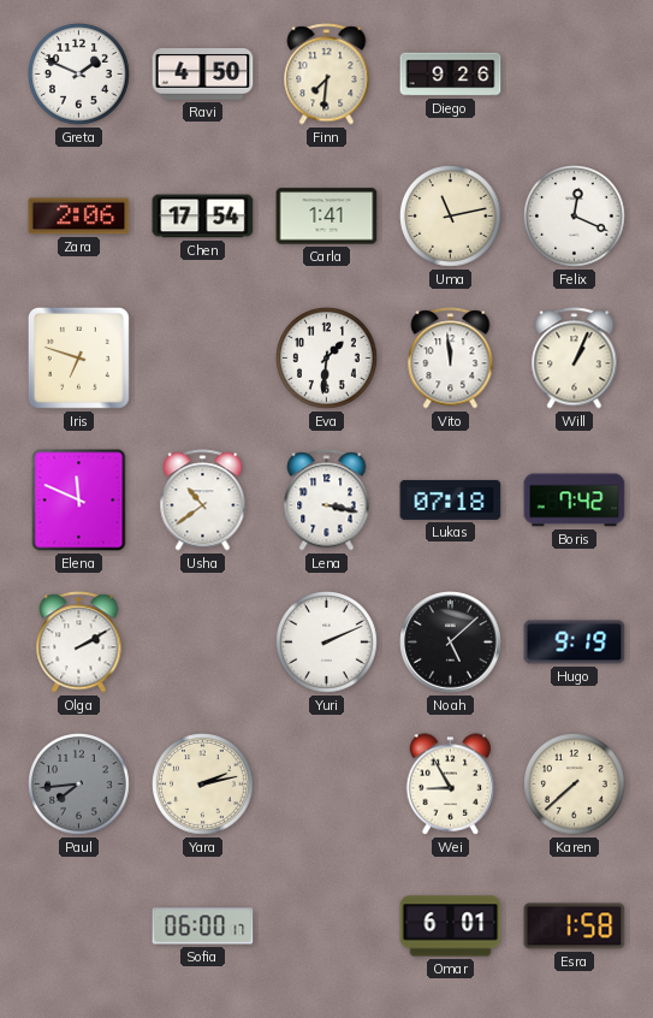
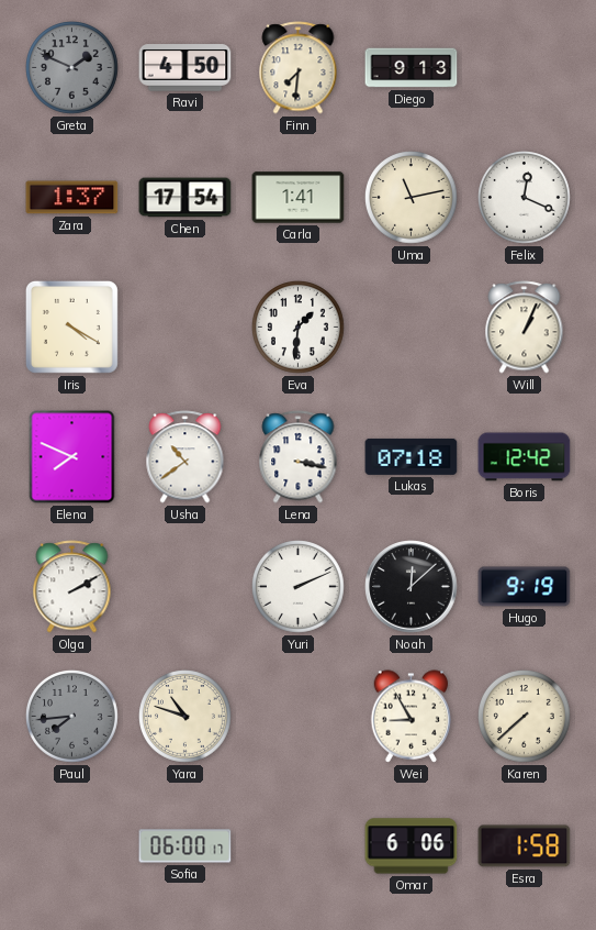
Greta dial: white -> grey
Diego: 9:26 -> 9:13
Zara: 2:06 -> 1:37
Iris: 6:48 -> 4:20
Vito: 11:59 -> none
Elena: 11:49 -> 7:49
Boris: 7:42 -> 12:42
Noah: 5:08 -> 12:08
Yara: 2:13 -> 10:48
Omar: 6:01 -> 6:06
